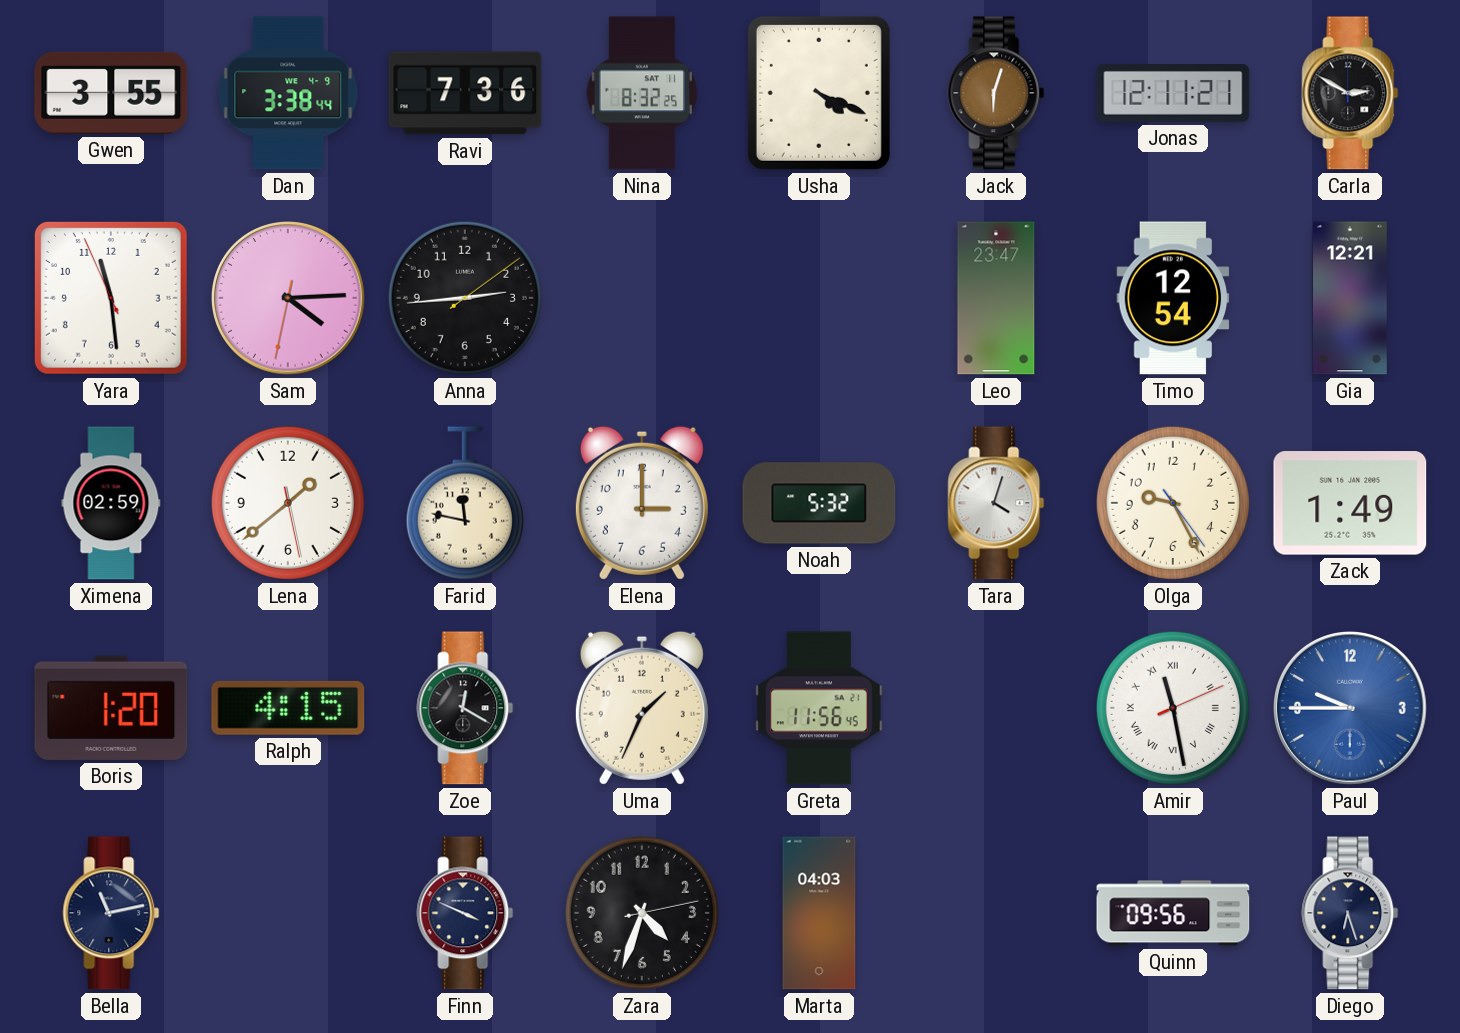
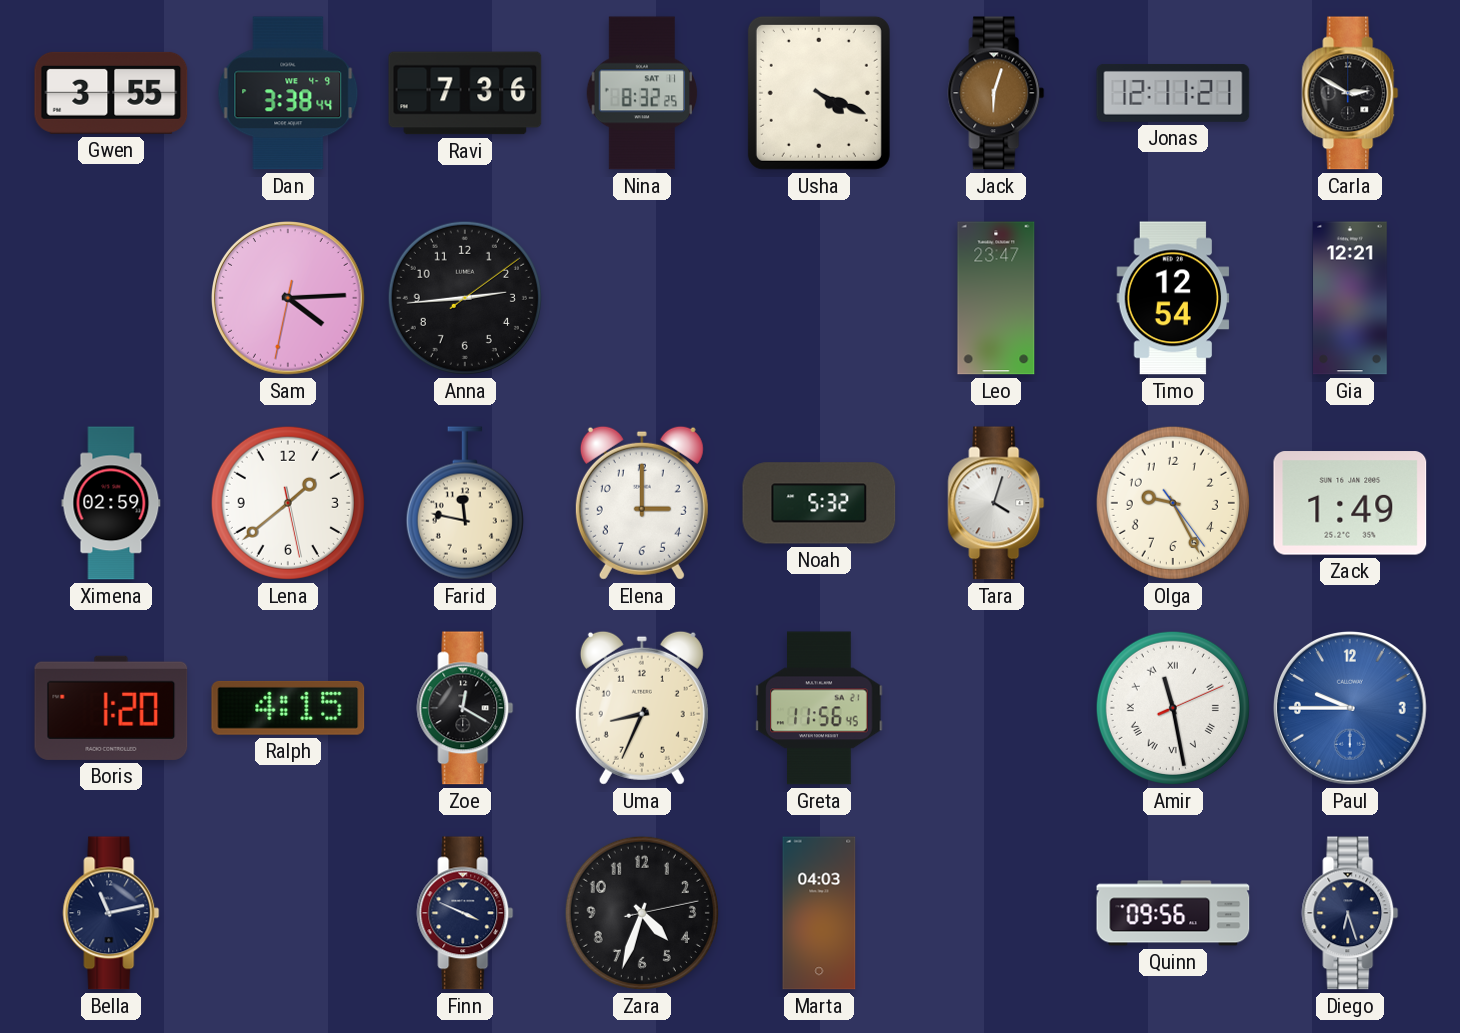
Yara: 11:28 -> none
Uma: 1:34 -> 8:34
